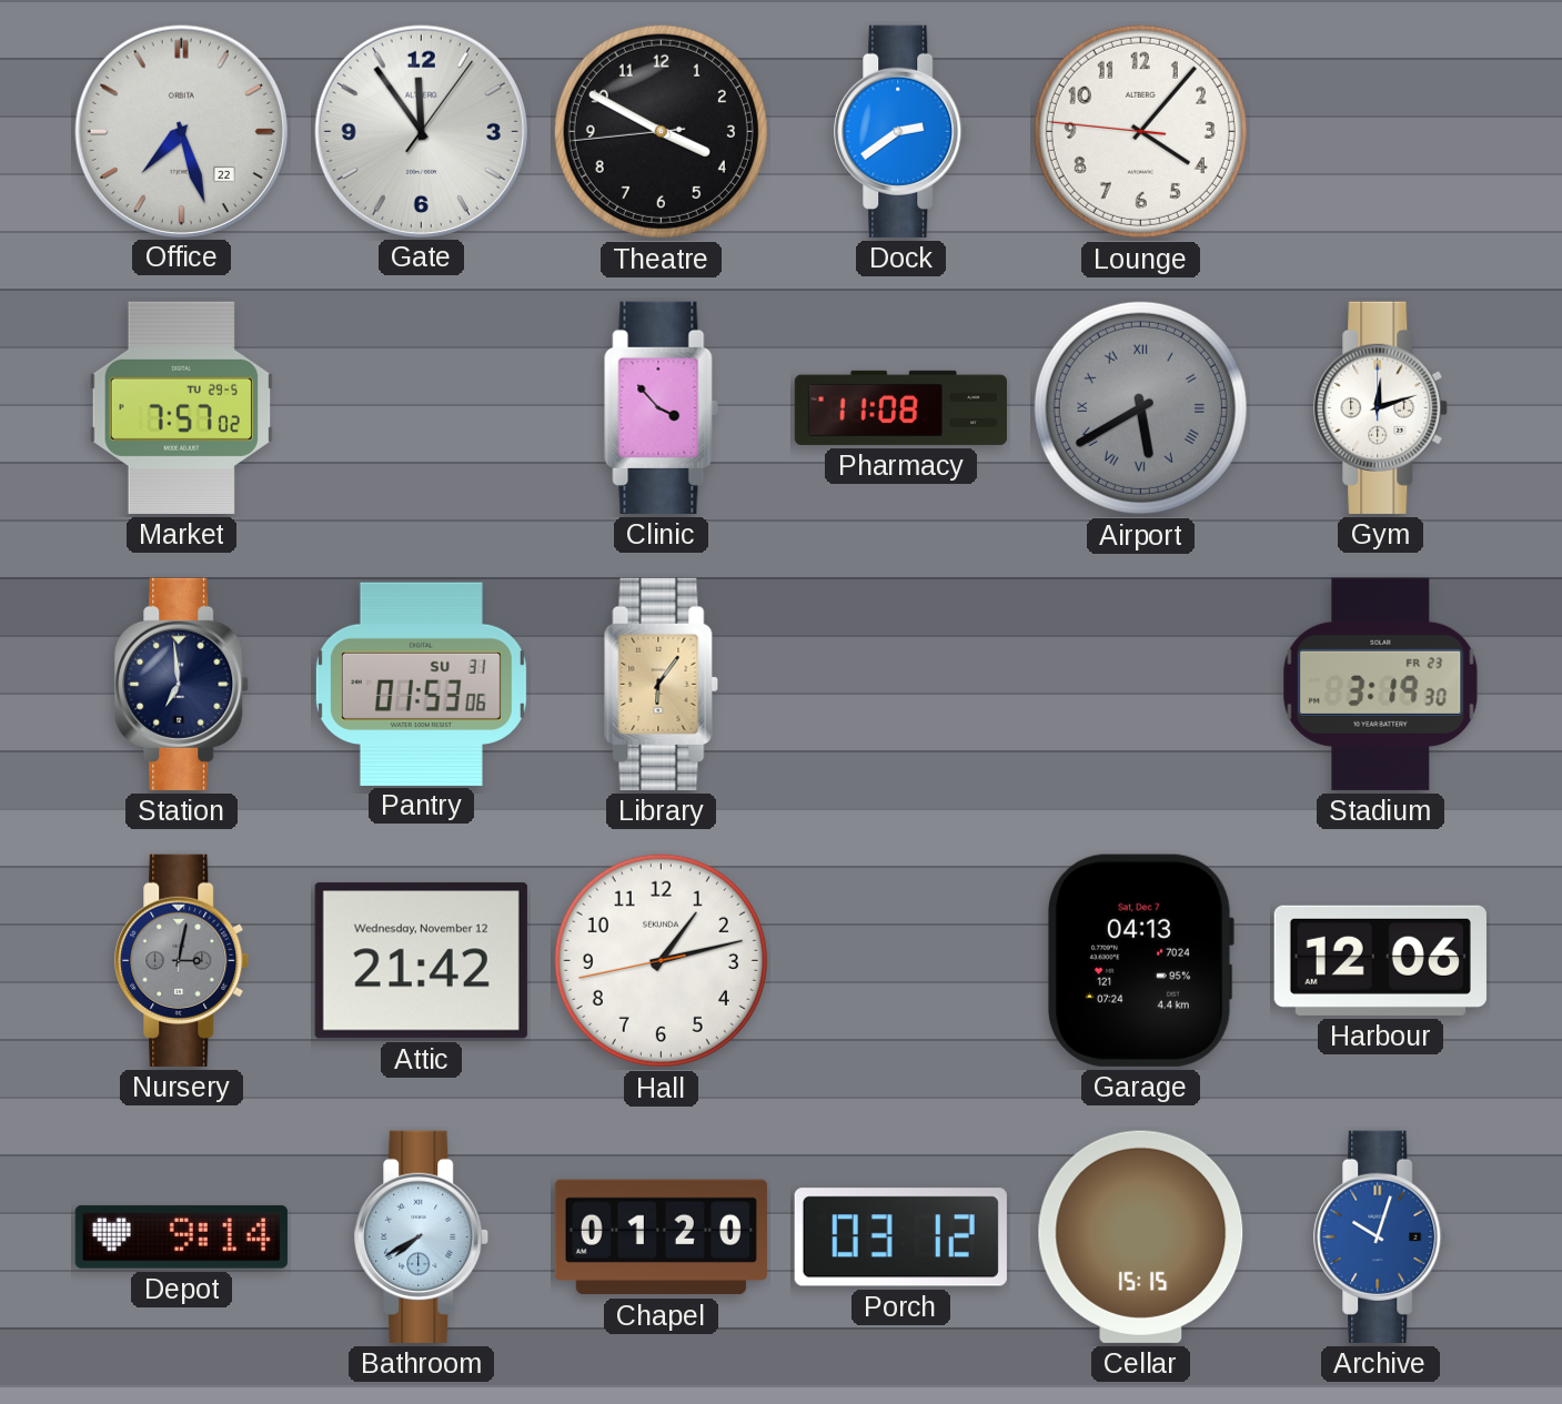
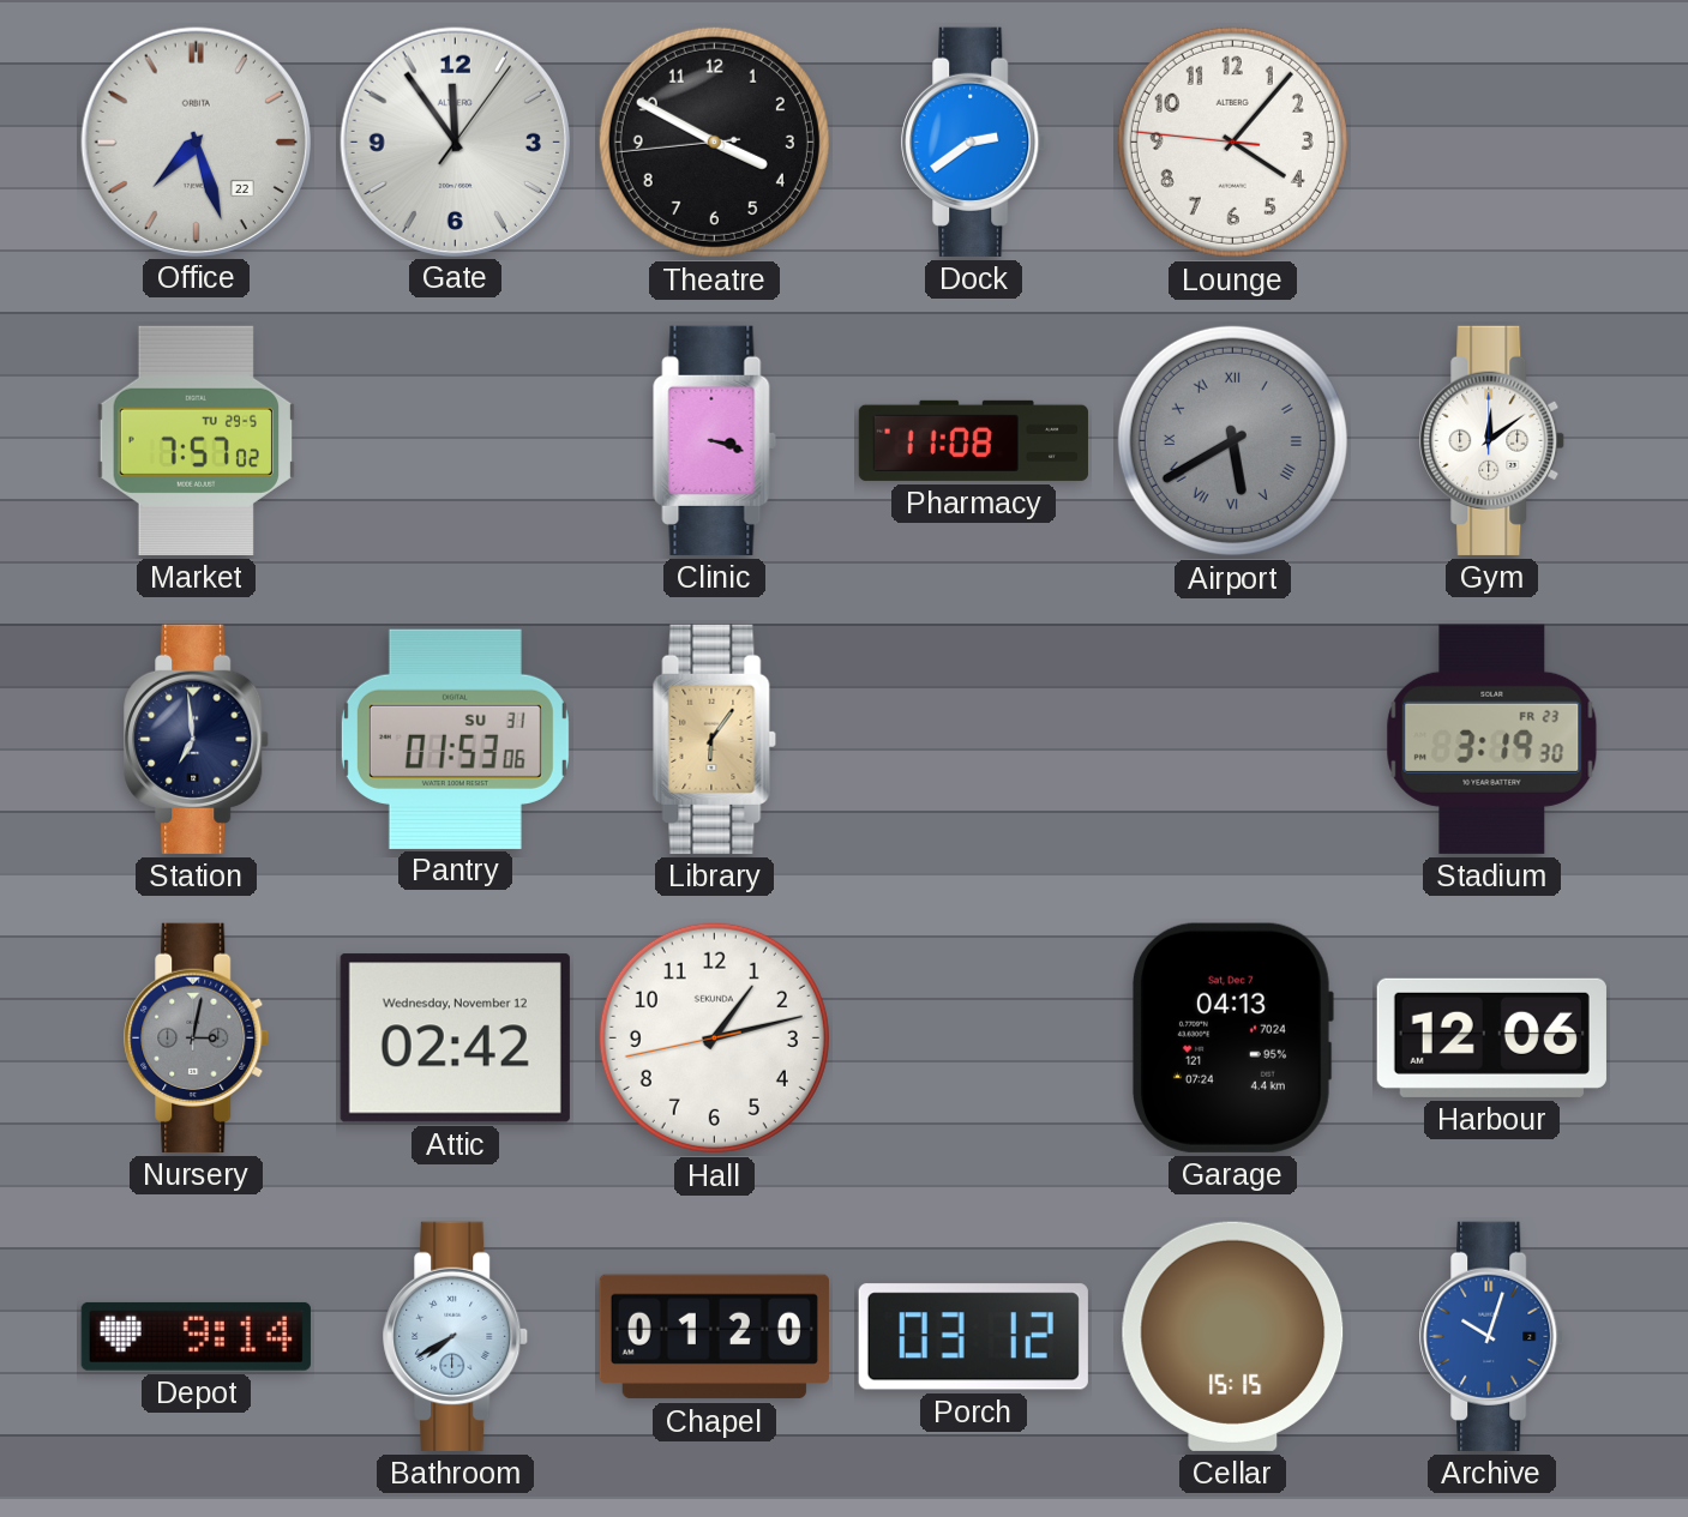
Clinic: 3:53 -> 3:18
Gym: 12:12 -> 12:09
Attic: 21:42 -> 02:42
